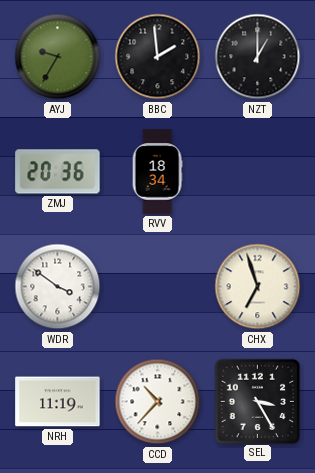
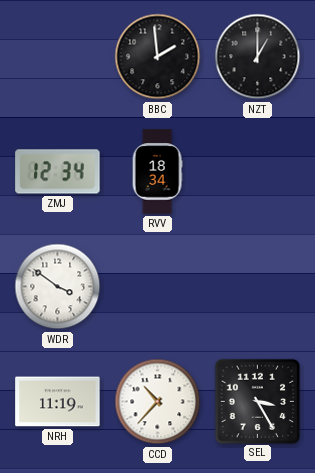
AYJ: 9:35 -> none
ZMJ: 20:36 -> 12:34
CHX: 6:57 -> none
